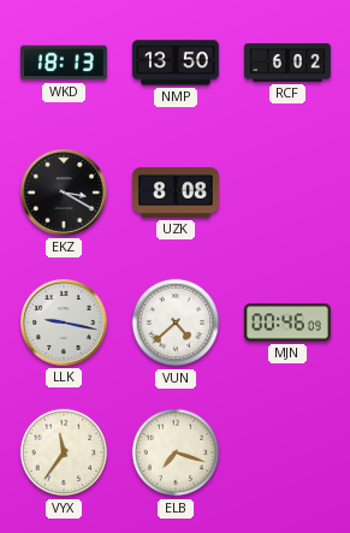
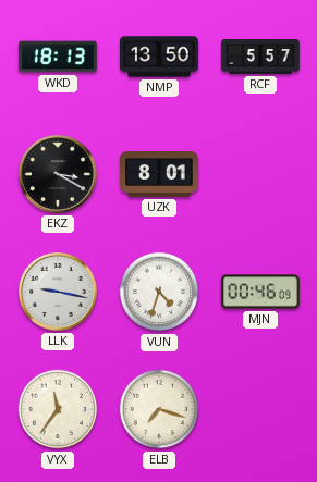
RCF: 6:02 -> 5:57
UZK: 8:08 -> 8:01
VUN: 4:38 -> 4:33
